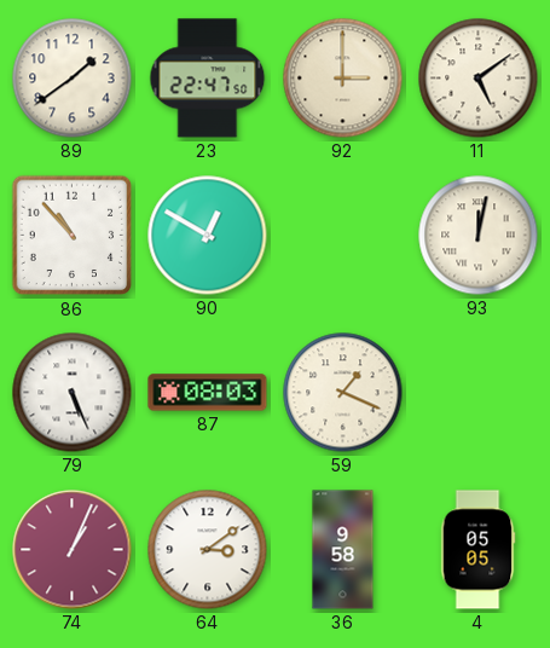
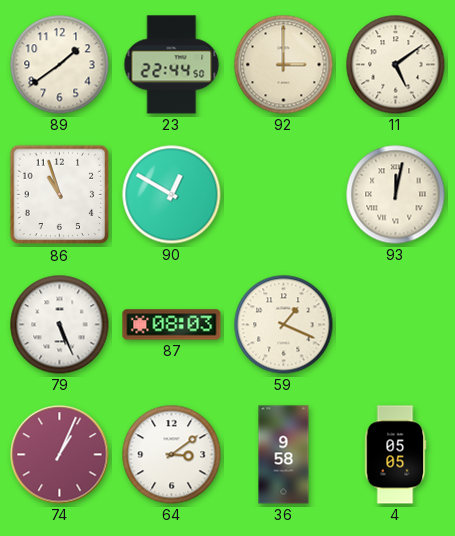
23: 22:47 -> 22:44
86: 10:53 -> 10:57
